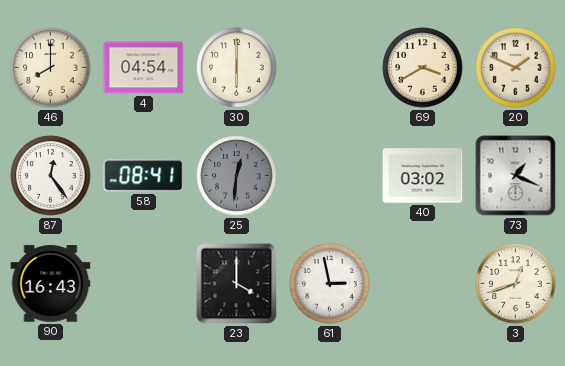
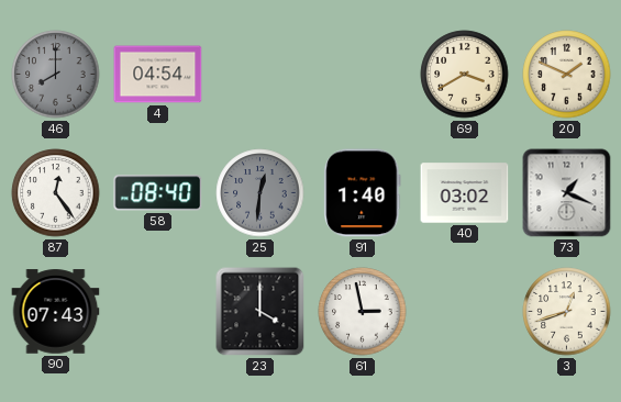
46 dial: cream -> grey
30: 6:00 -> none
58: 08:41 -> 08:40
91: none -> 1:40
90: 16:43 -> 07:43
